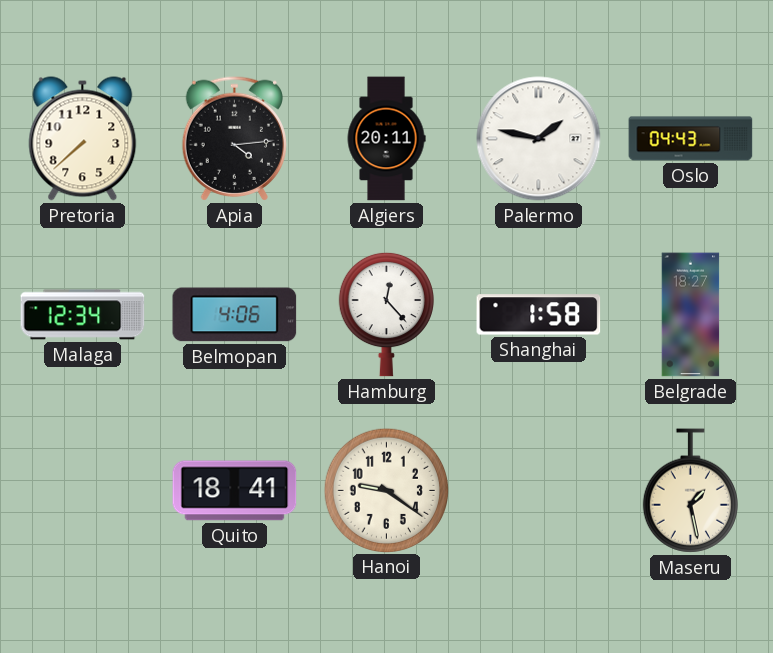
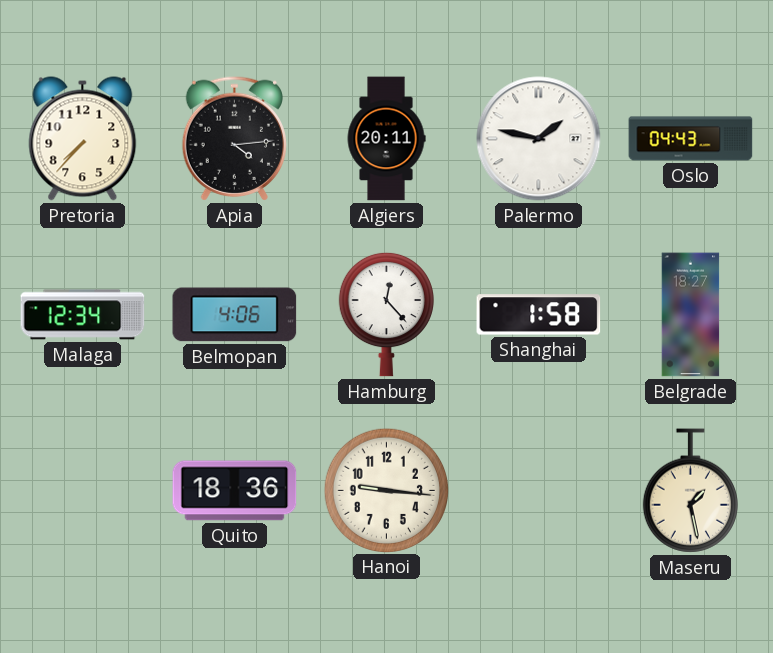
Pretoria: 7:38 -> 7:37
Quito: 18:41 -> 18:36
Hanoi: 9:21 -> 9:16
